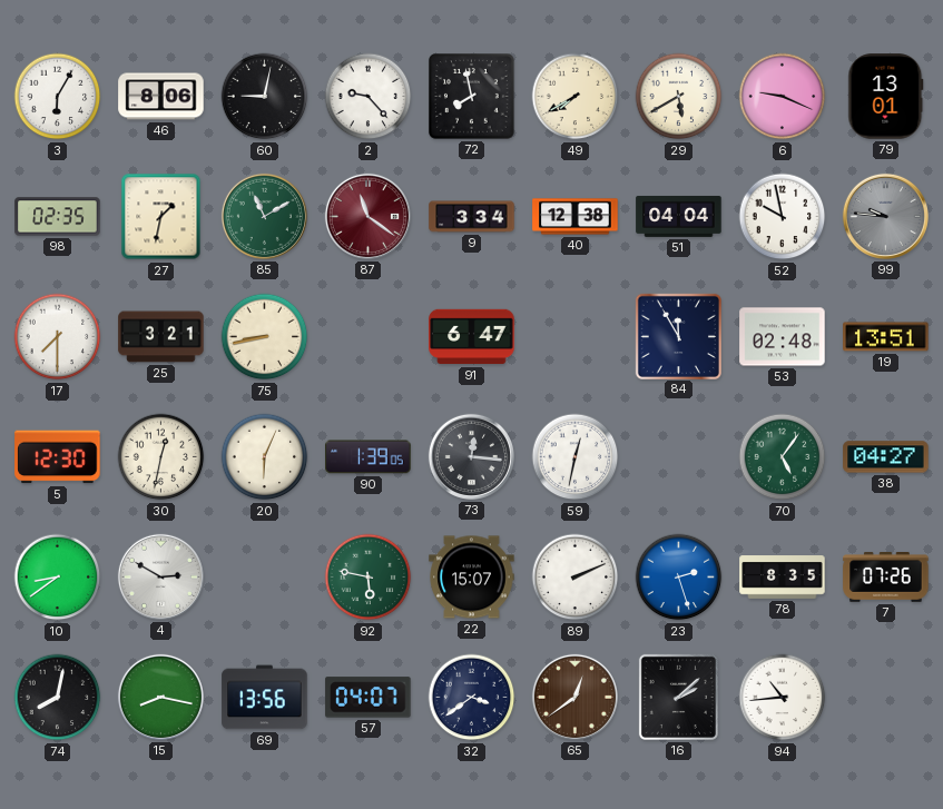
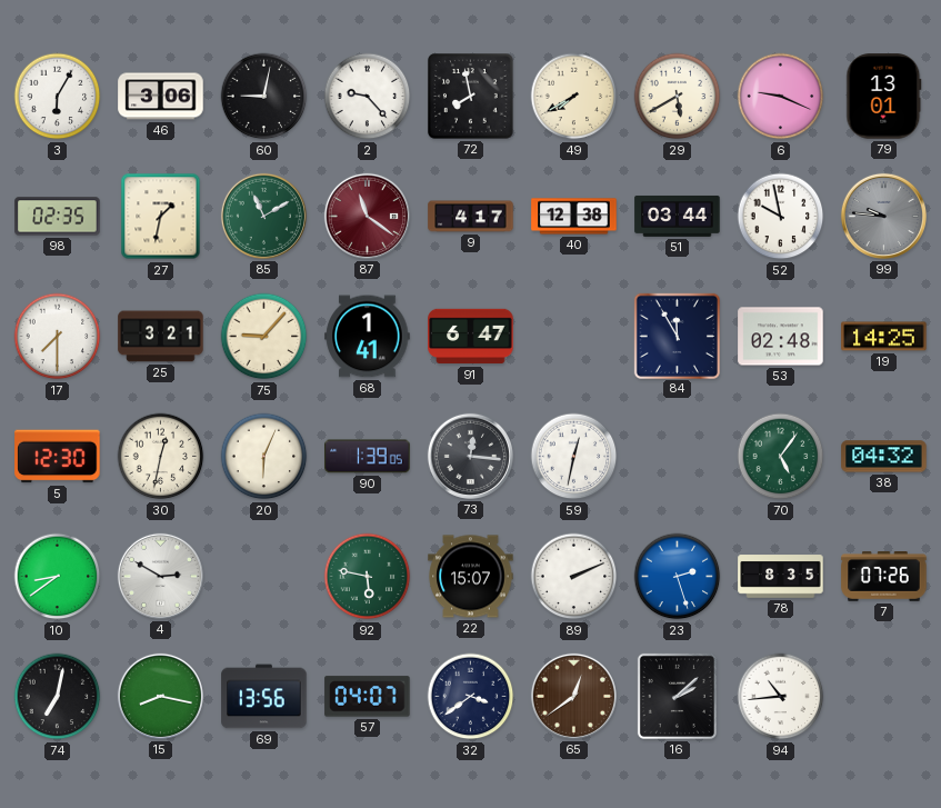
46: 8:06 -> 3:06
9: 3:34 -> 4:17
51: 04:04 -> 03:44
75: 8:43 -> 9:07
68: none -> 1:41
19: 13:51 -> 14:25
38: 04:27 -> 04:32
74: 8:02 -> 7:02
